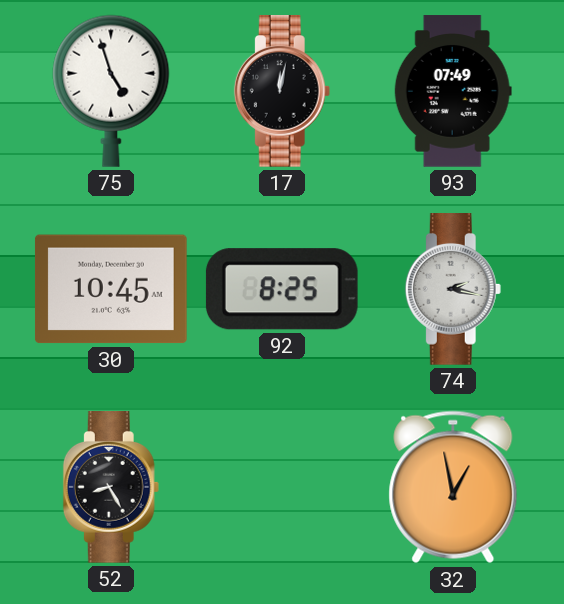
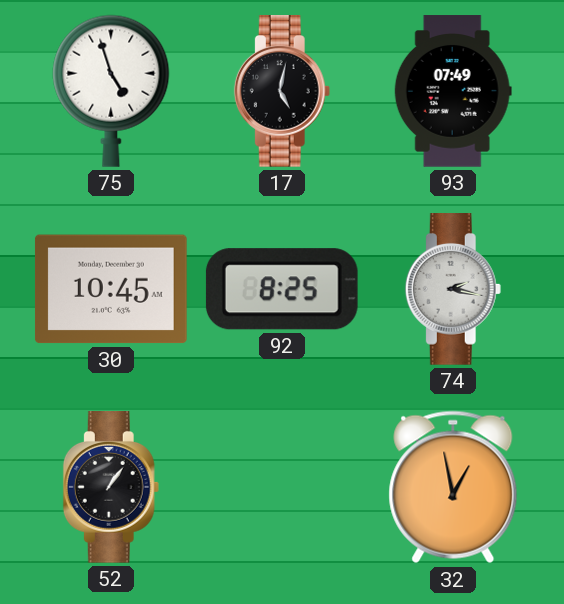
17: 12:02 -> 5:02
52: 8:25 -> 1:06
